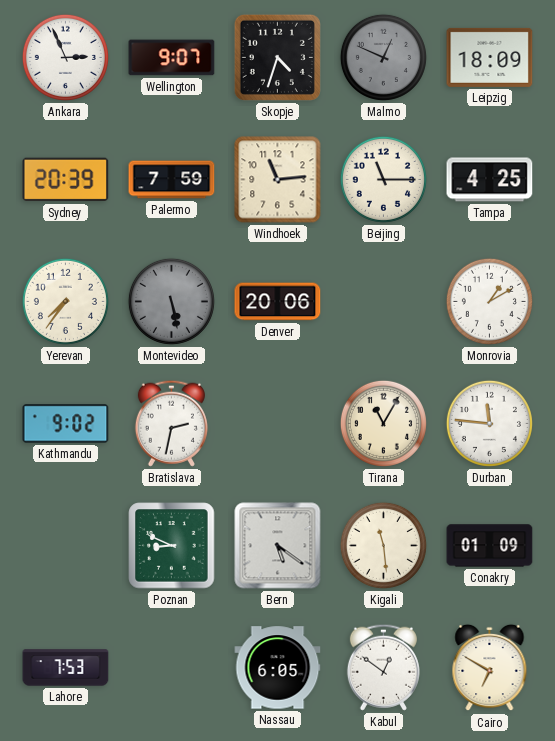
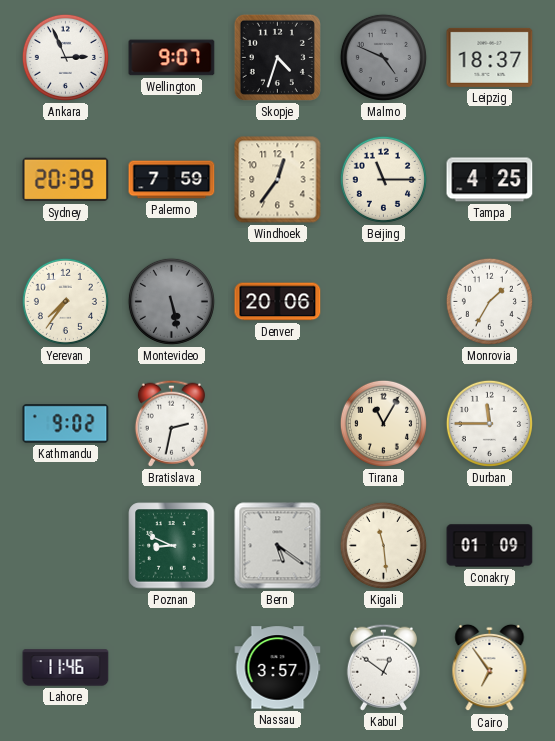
Malmo: 12:49 -> 4:49
Leipzig: 18:09 -> 18:37
Windhoek: 11:14 -> 12:36
Monrovia: 1:10 -> 1:35
Durban: 11:46 -> 11:45
Lahore: 7:53 -> 11:46
Nassau: 6:05 -> 3:57
Cairo: 6:50 -> 6:54
